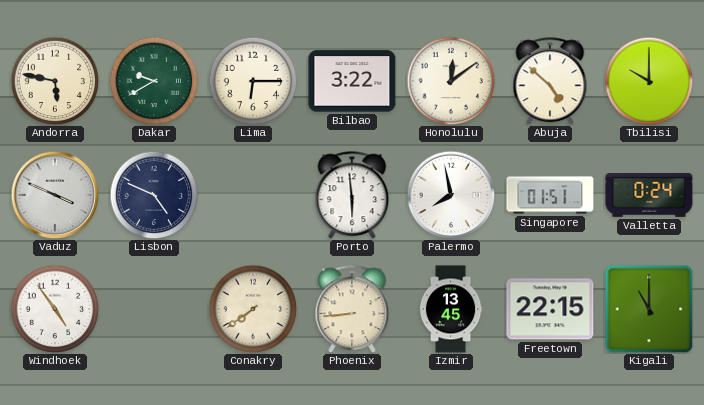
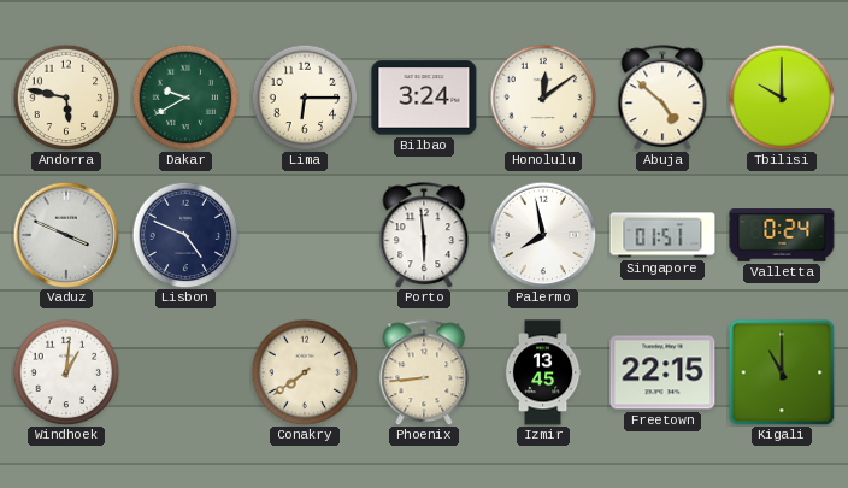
Bilbao: 3:22 -> 3:24
Windhoek: 4:54 -> 1:01
